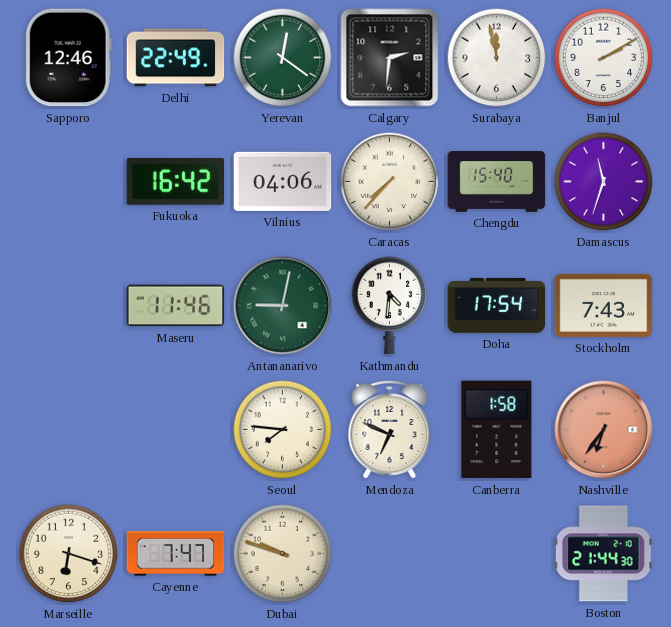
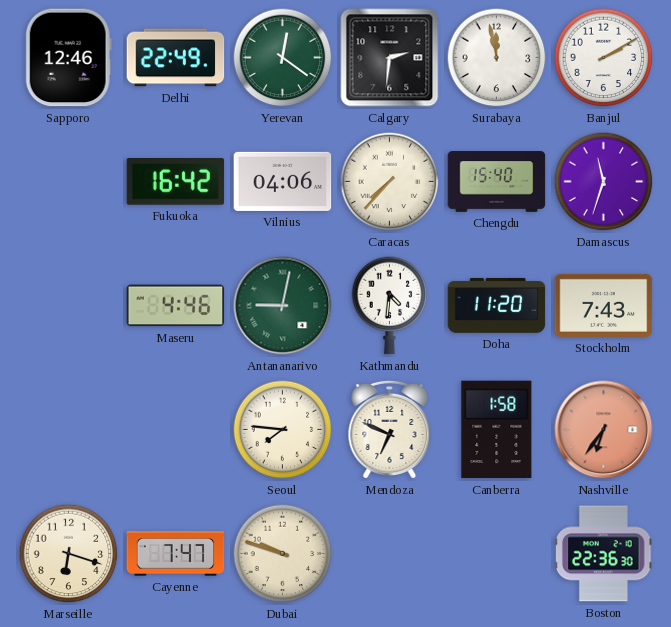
Maseru: 11:46 -> 4:46
Doha: 17:54 -> 11:20
Boston: 21:44 -> 22:36
